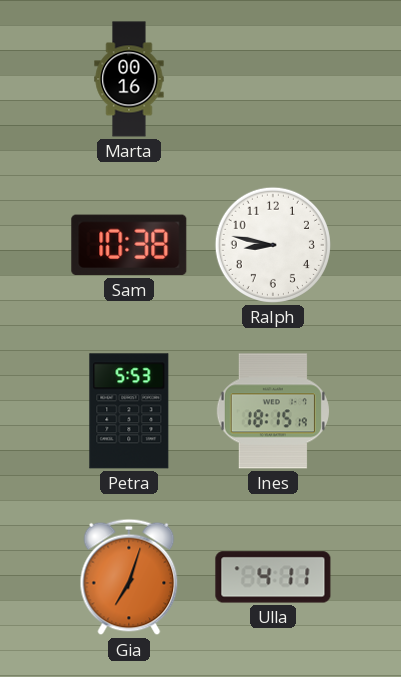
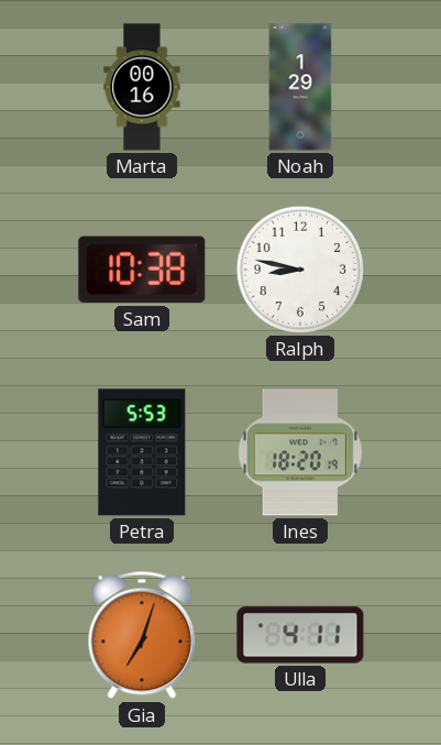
Noah: none -> 1:29
Ines: 18:15 -> 18:20
